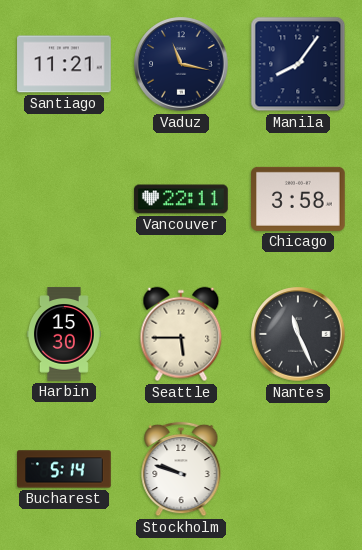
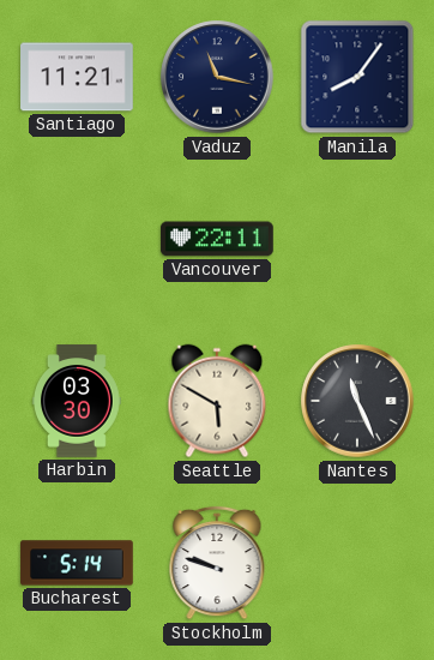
Chicago: 3:58 -> none
Harbin: 15:30 -> 03:30
Seattle: 5:45 -> 5:50
